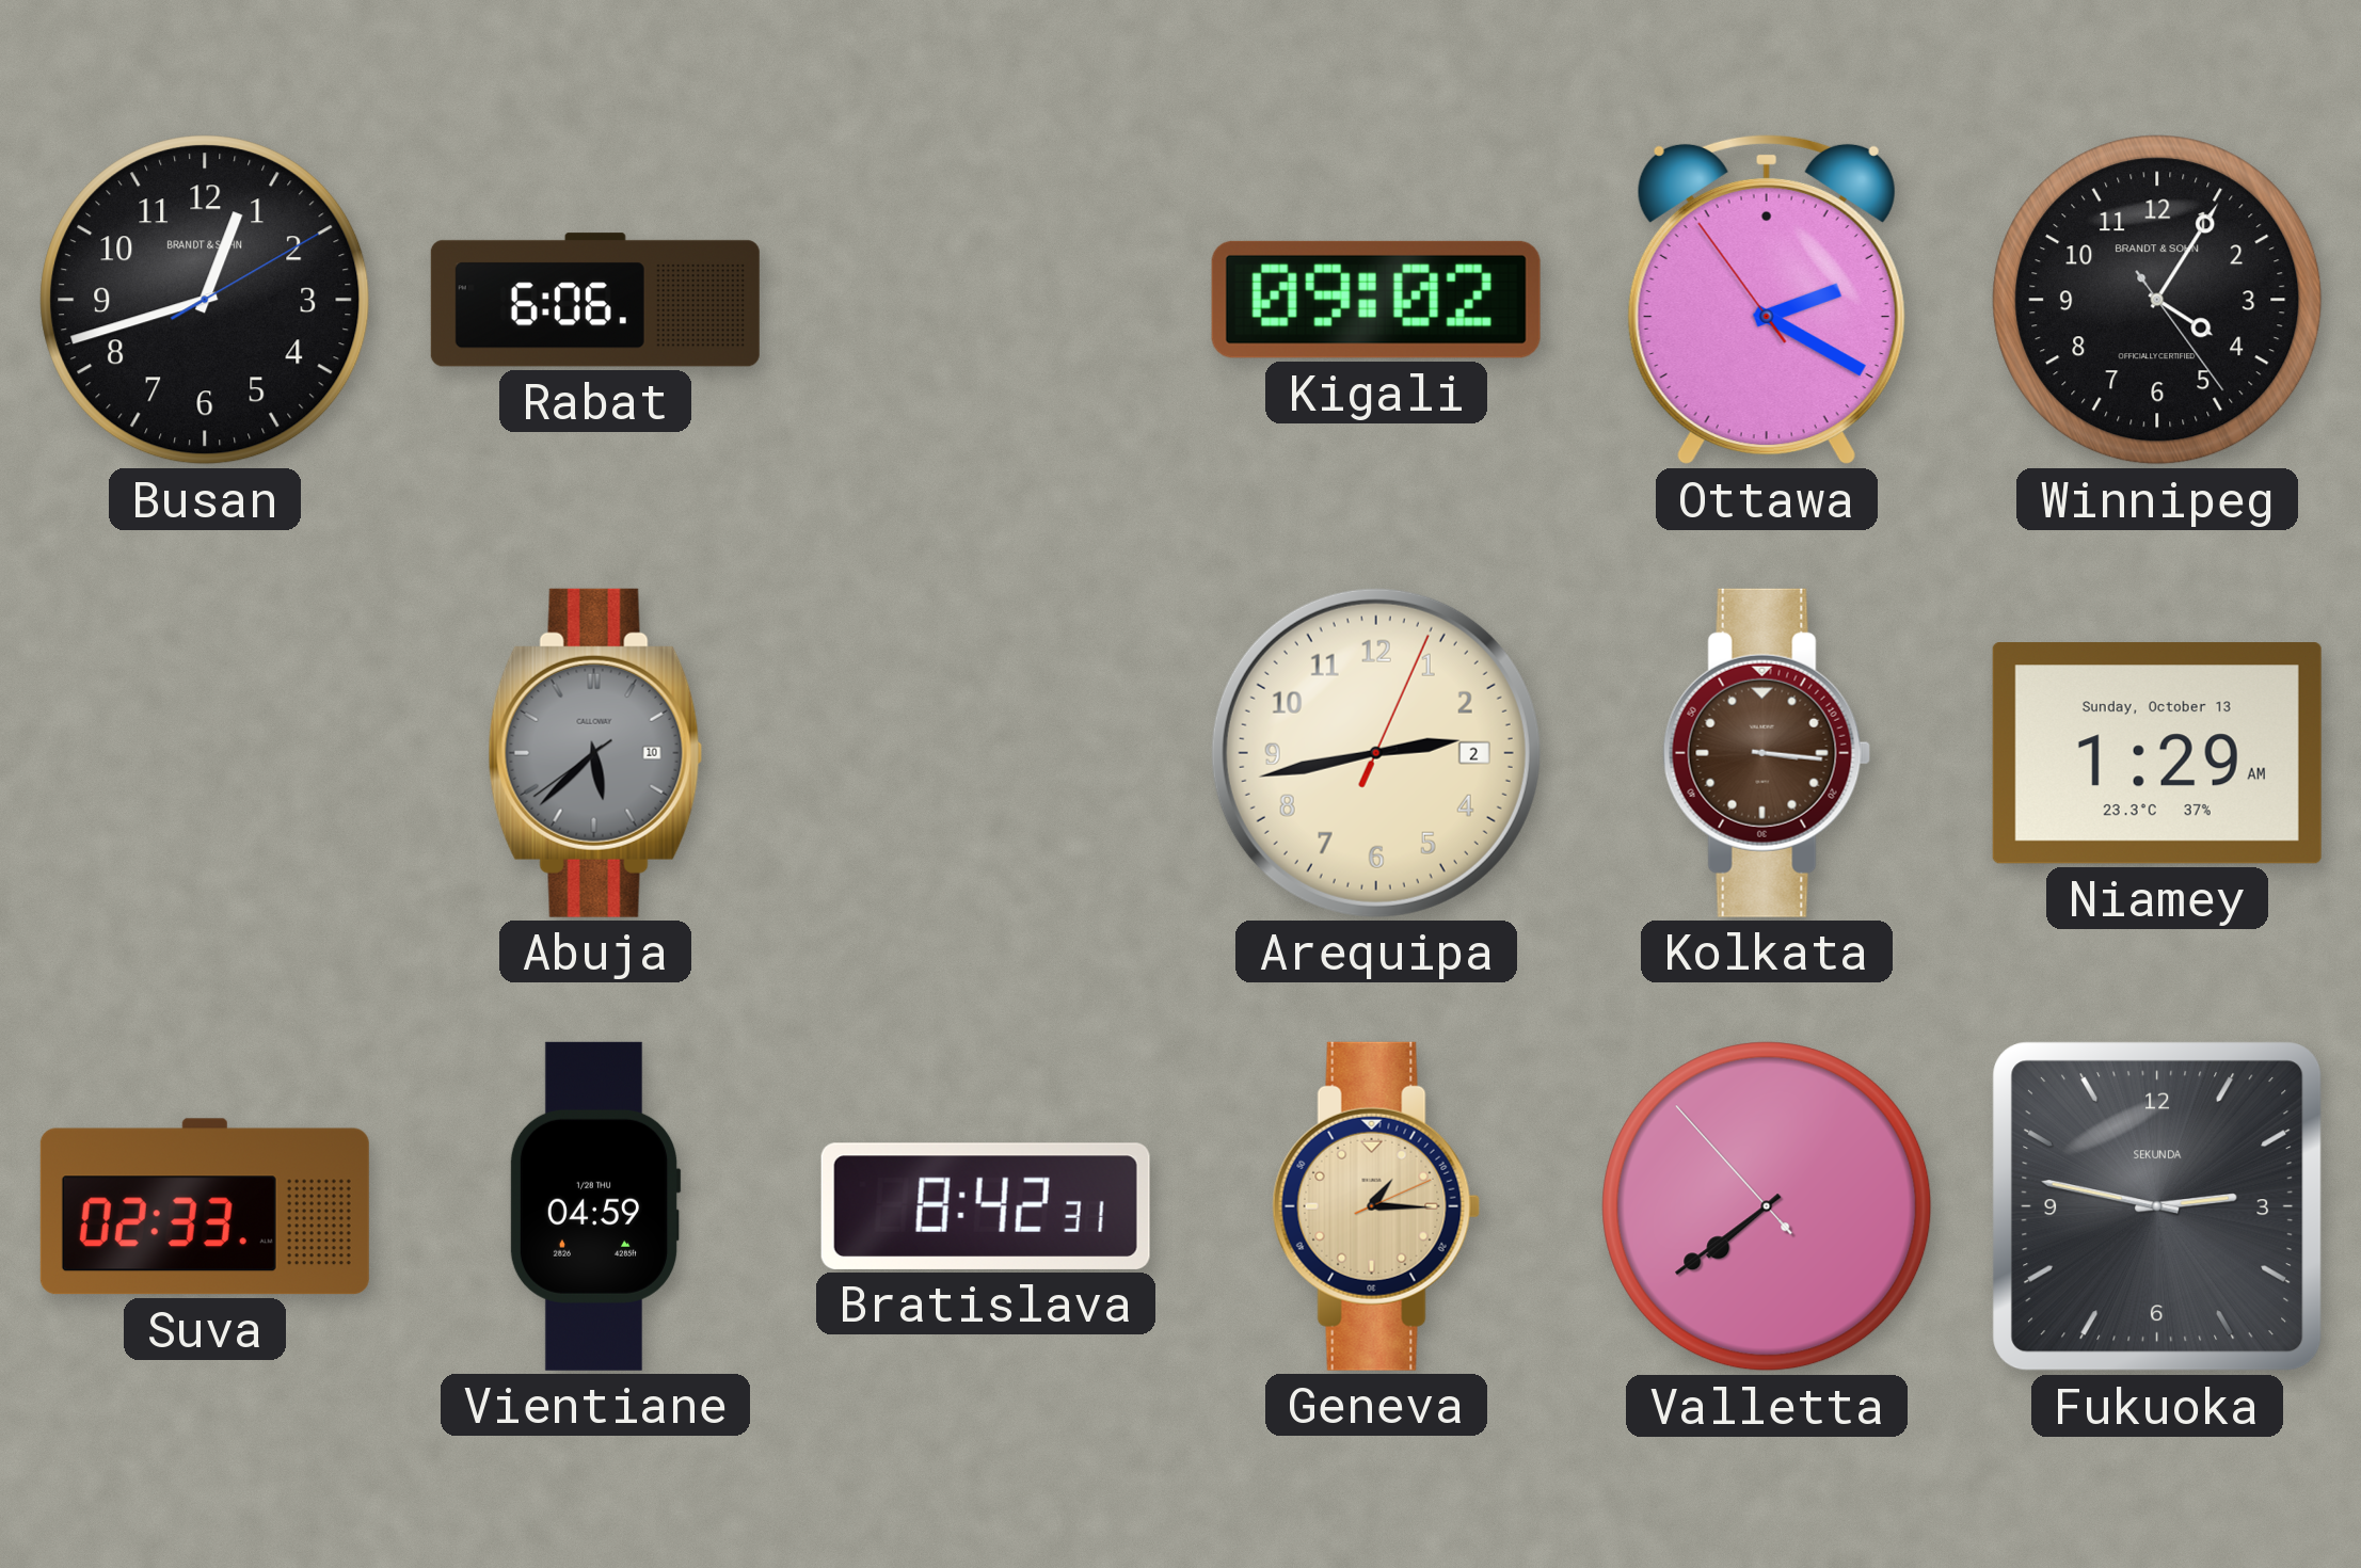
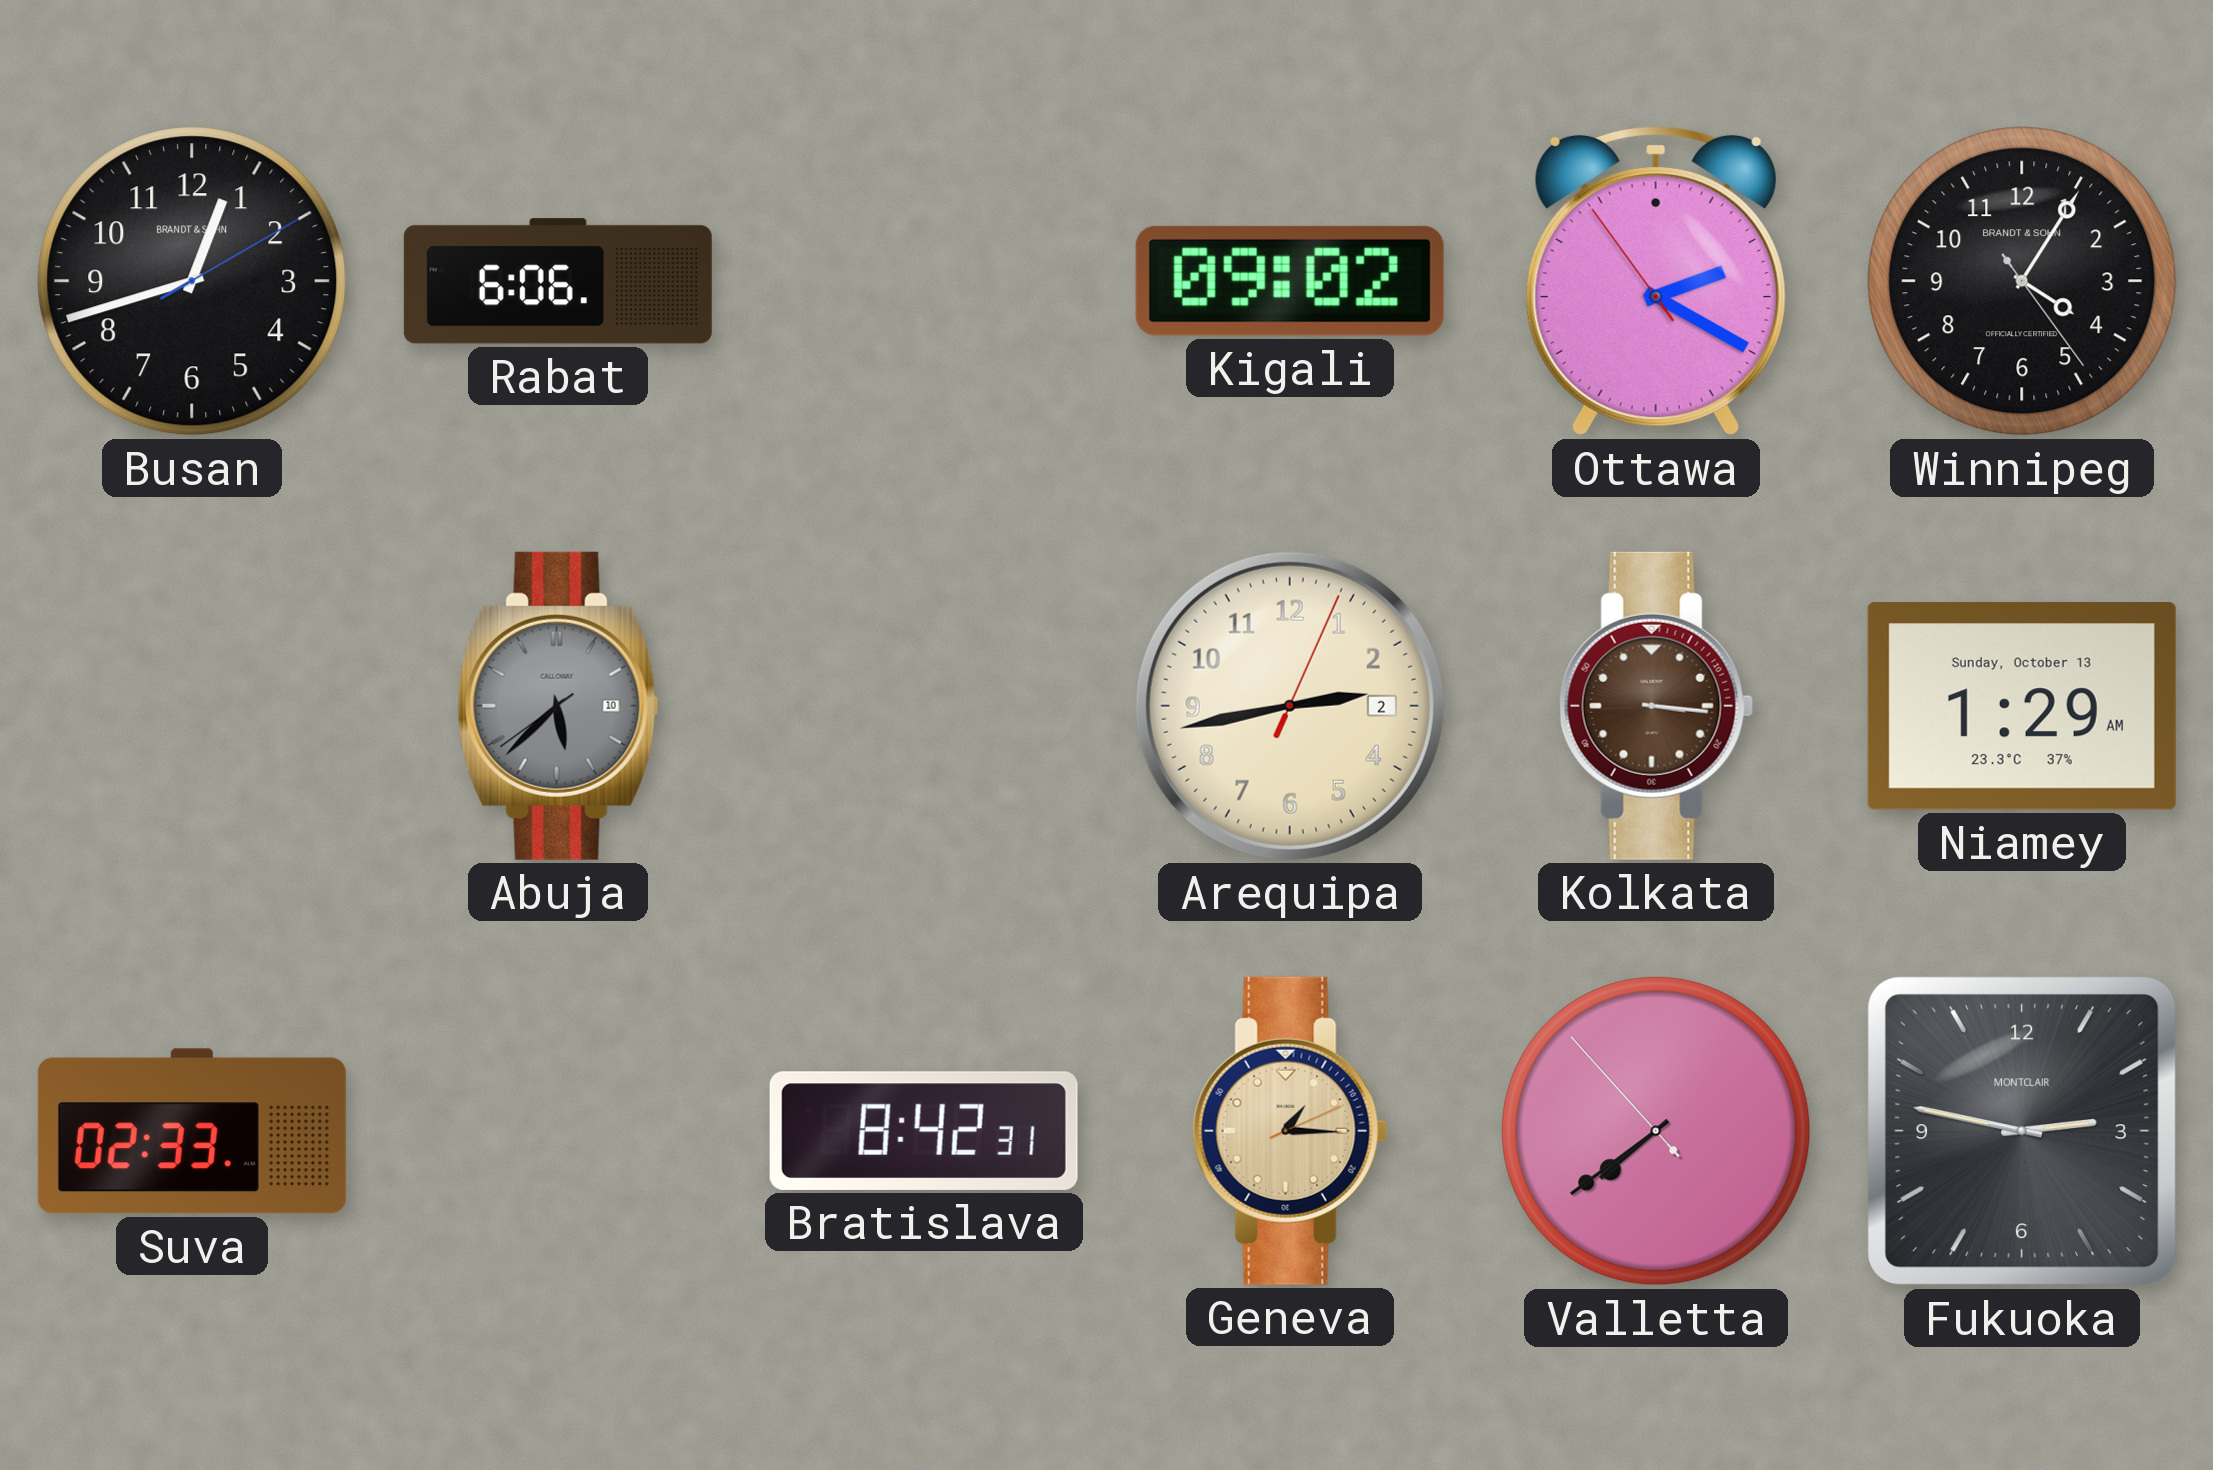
Vientiane: 04:59 -> none
Fukuoka brand: SEKUNDA -> MONTCLAIR
